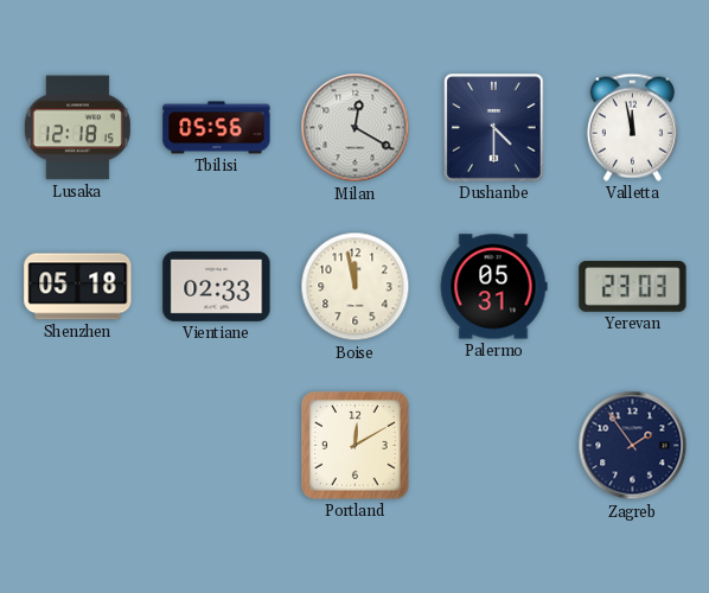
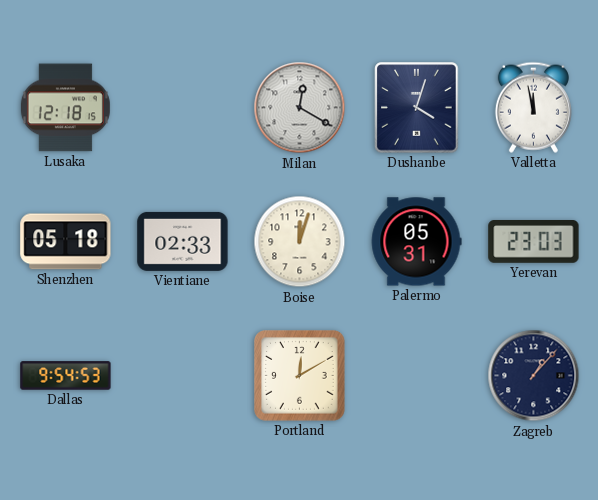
Tbilisi: 05:56 -> none
Dushanbe: 4:30 -> 4:03
Boise: 11:58 -> 12:03
Dallas: none -> 9:54
Zagreb: 1:54 -> 1:07
